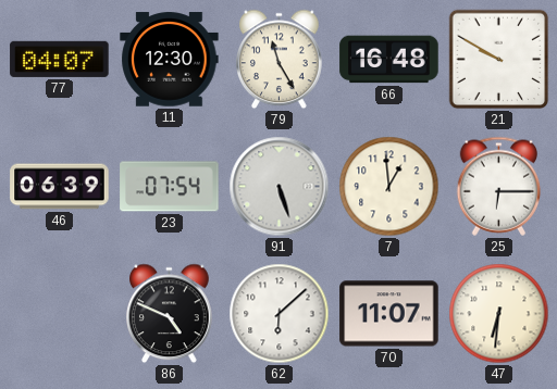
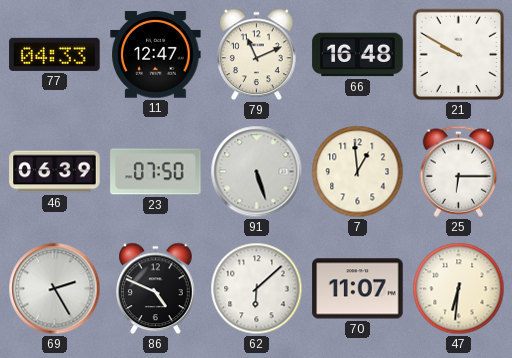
77: 04:07 -> 04:33
11: 12:30 -> 12:47
79: 11:25 -> 11:11
23: 07:54 -> 07:50
69: none -> 2:25
